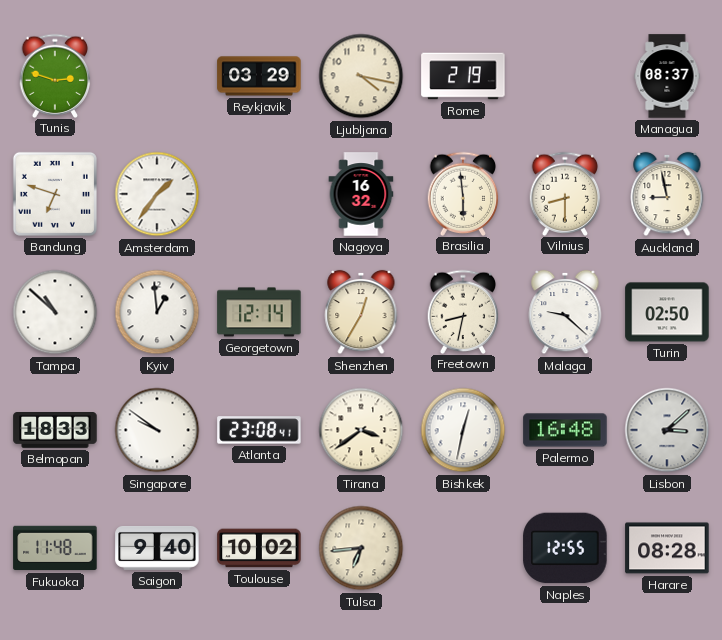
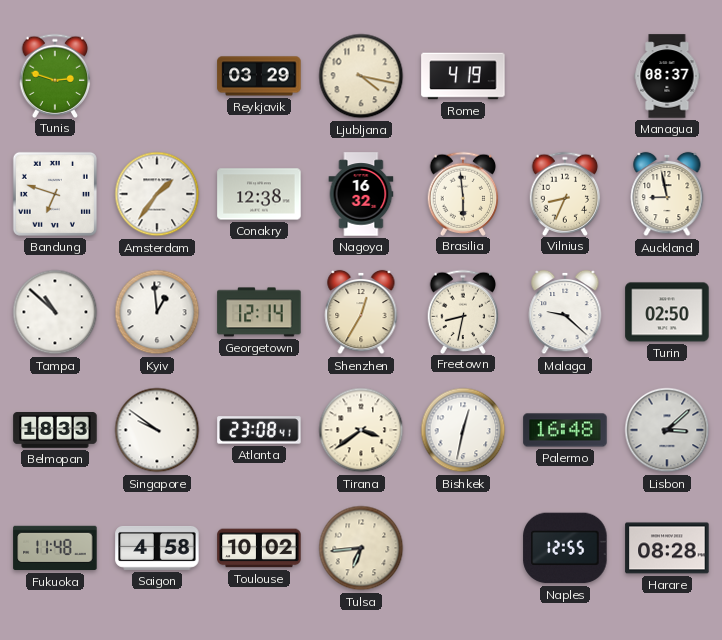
Rome: 2:19 -> 4:19
Conakry: none -> 12:38
Vilnius: 8:30 -> 8:34
Saigon: 9:40 -> 4:58
